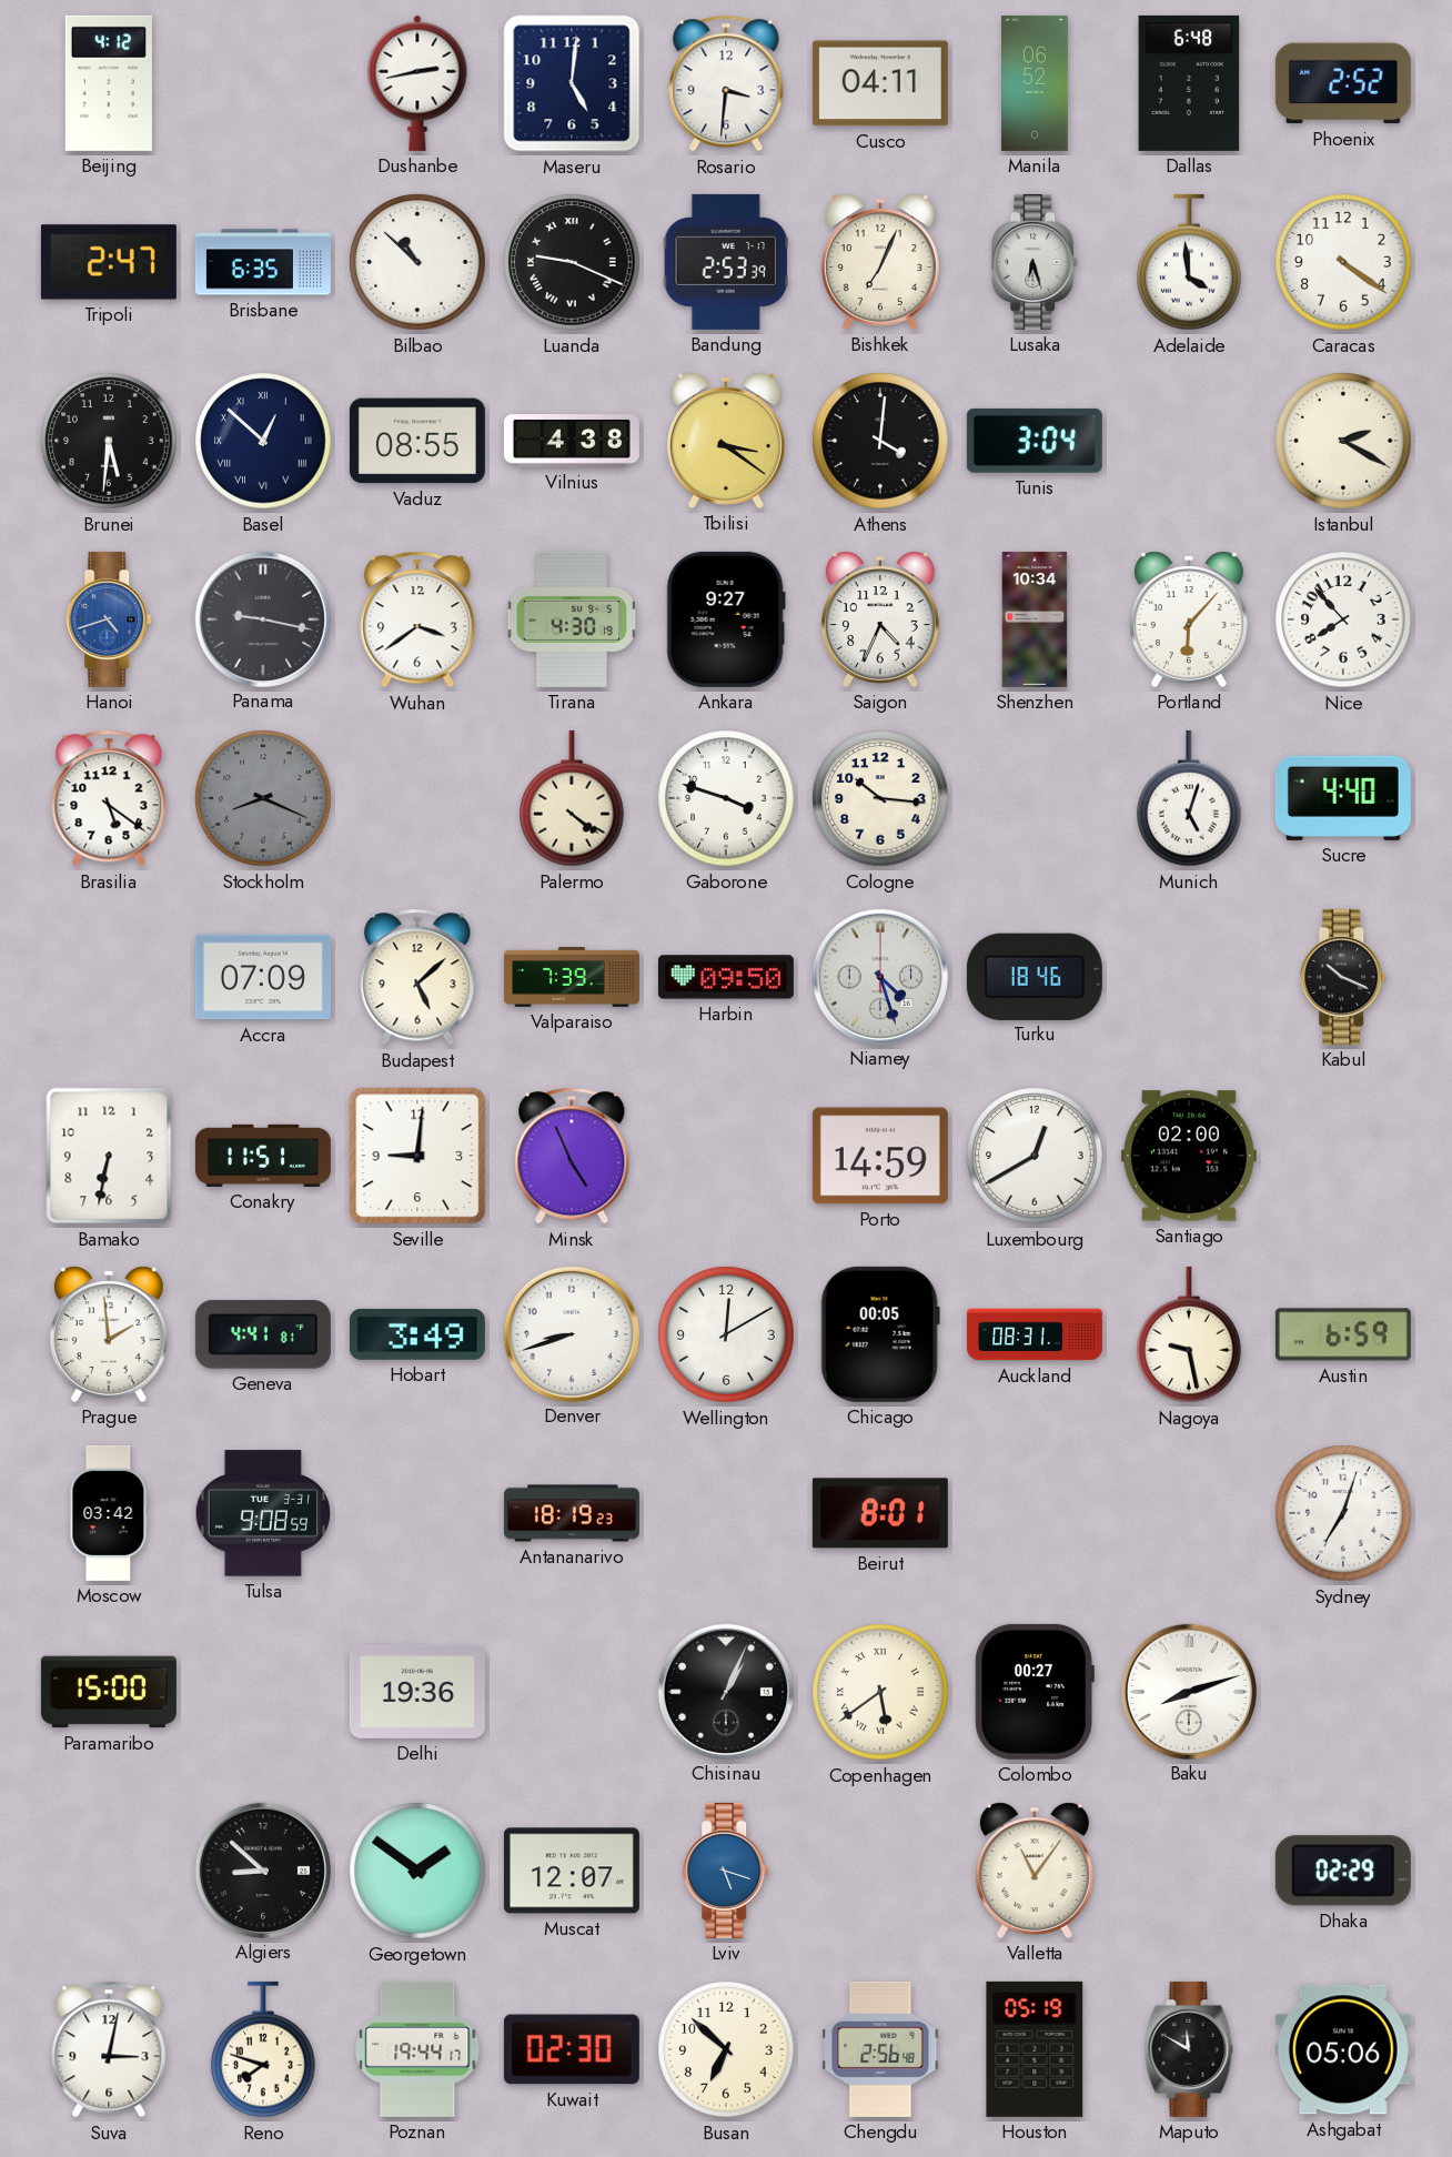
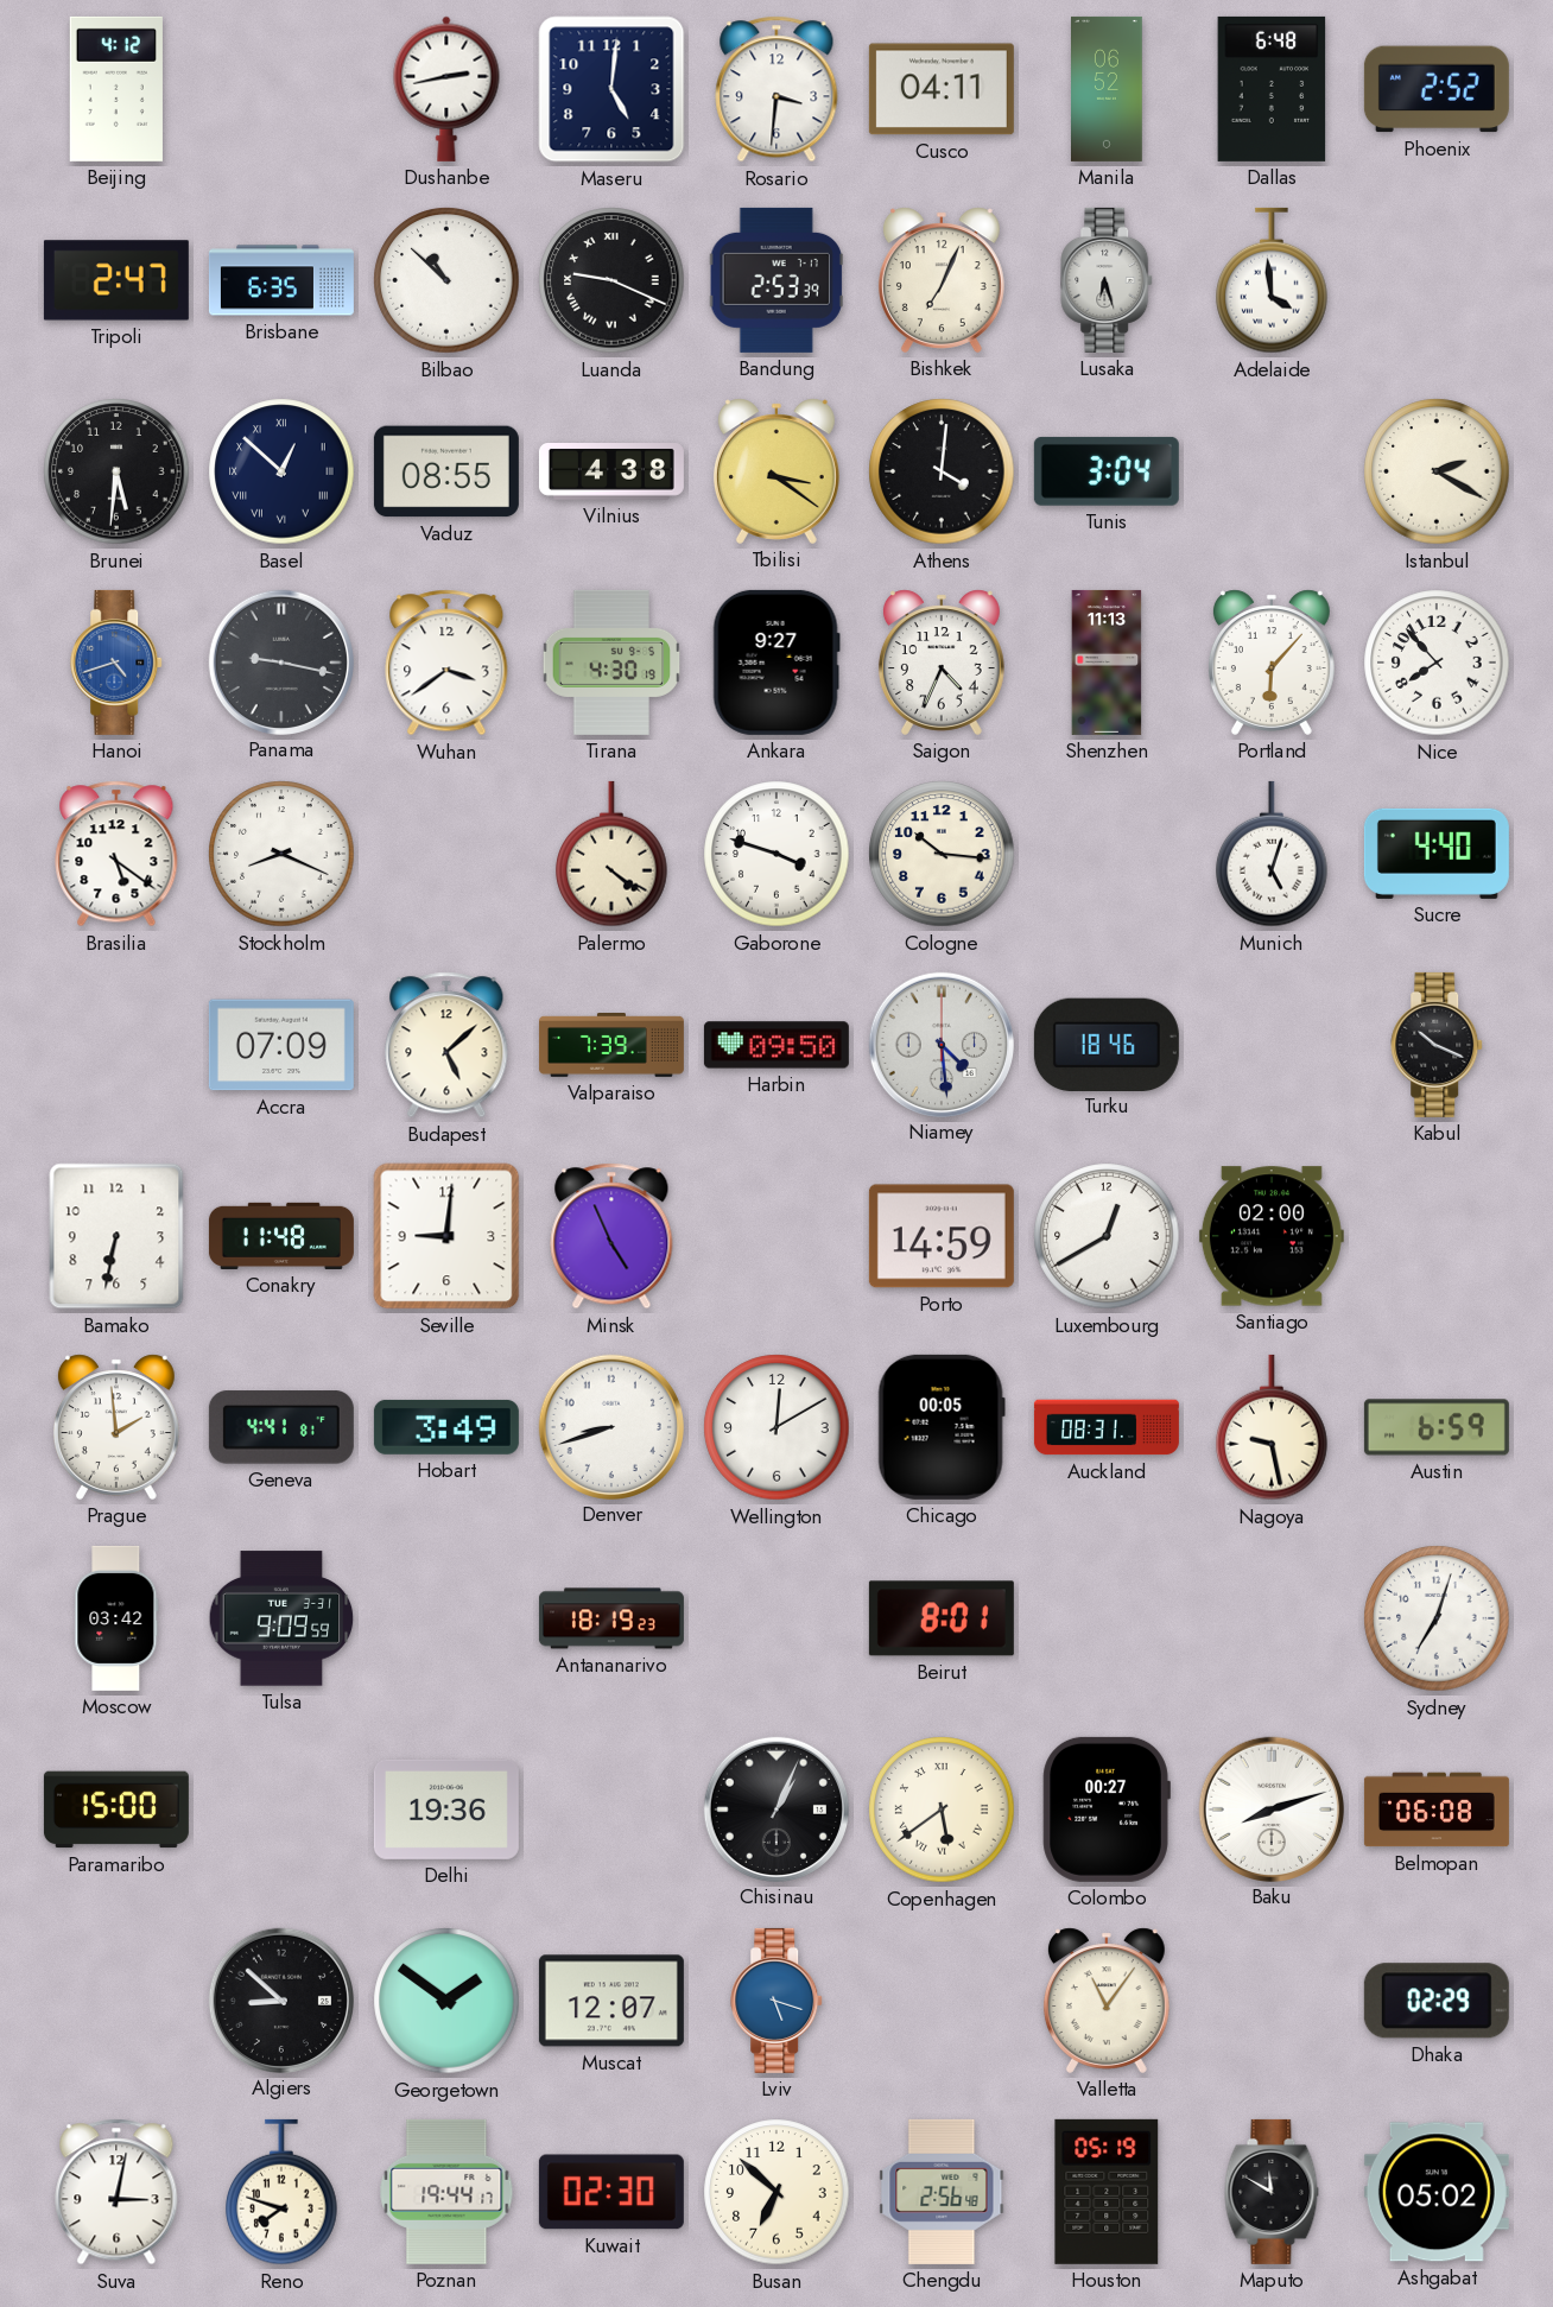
Caracas: 4:21 -> none
Shenzhen: 10:34 -> 11:13
Stockholm dial: grey -> white
Niamey: 4:27 -> 4:29
Conakry: 11:51 -> 11:48
Tulsa: 9:08 -> 9:09
Belmopan: none -> 06:08
Ashgabat: 05:06 -> 05:02
